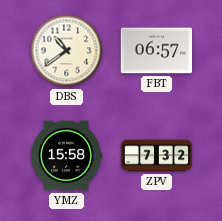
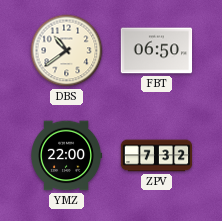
FBT: 06:57 -> 06:50
YMZ: 15:58 -> 22:00
